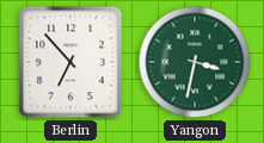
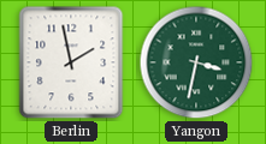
Berlin: 6:53 -> 1:58
